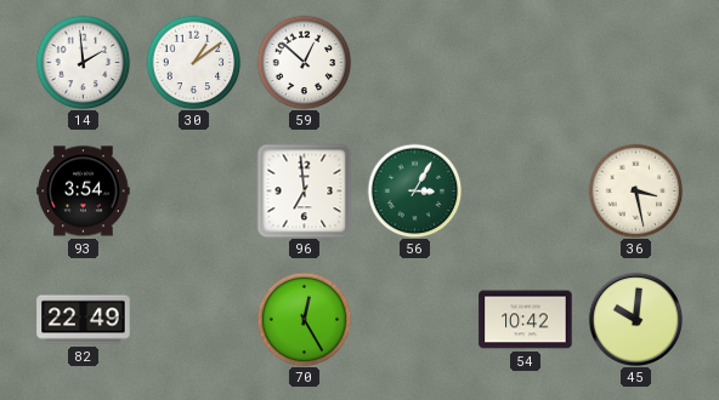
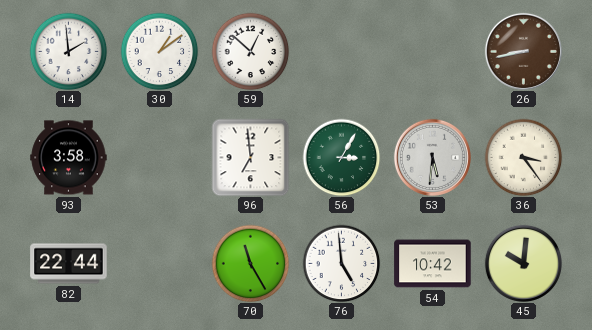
26: none -> 8:43
93: 3:54 -> 3:58
53: none -> 5:31
36: 3:28 -> 3:24
82: 22:49 -> 22:44
70: 12:25 -> 11:25
76: none -> 4:59
